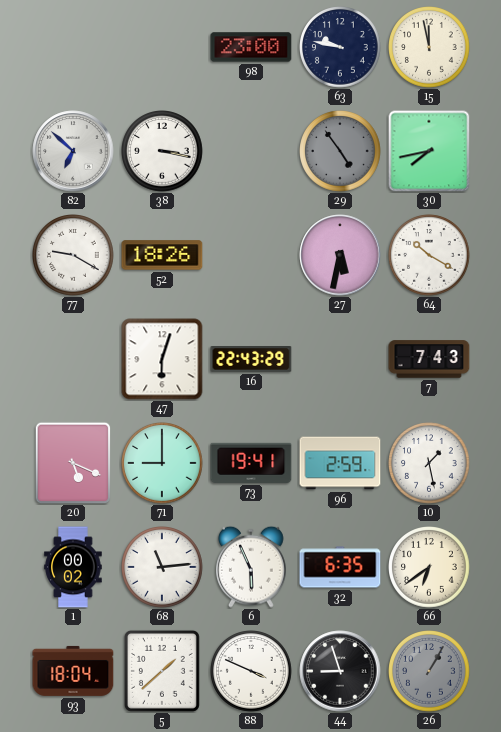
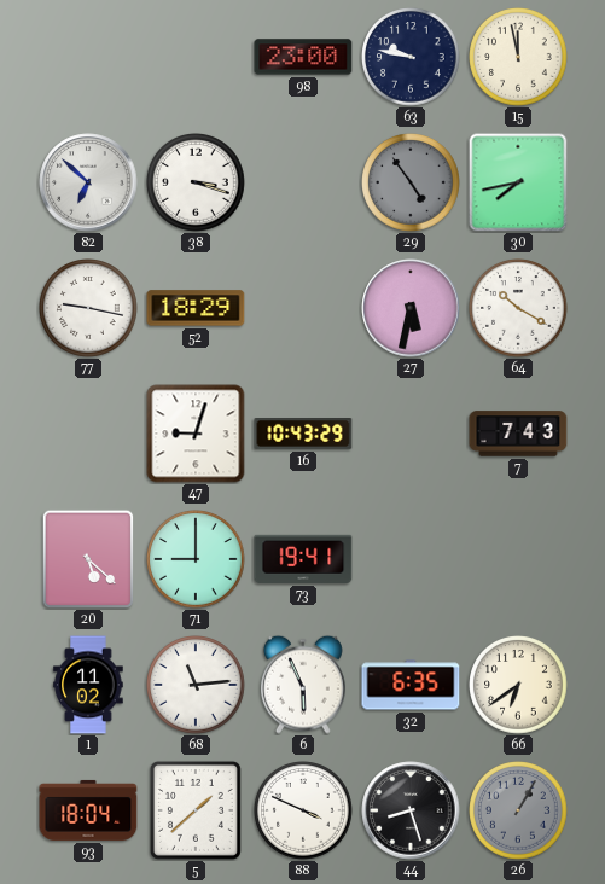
38: 3:17 -> 3:18
77: 9:20 -> 9:17
52: 18:26 -> 18:29
47: 6:03 -> 9:03
16: 22:43 -> 10:43
20: 5:19 -> 5:22
96: 2:59 -> none
10: 1:28 -> none
1: 00:02 -> 11:02
44: 8:57 -> 8:27
